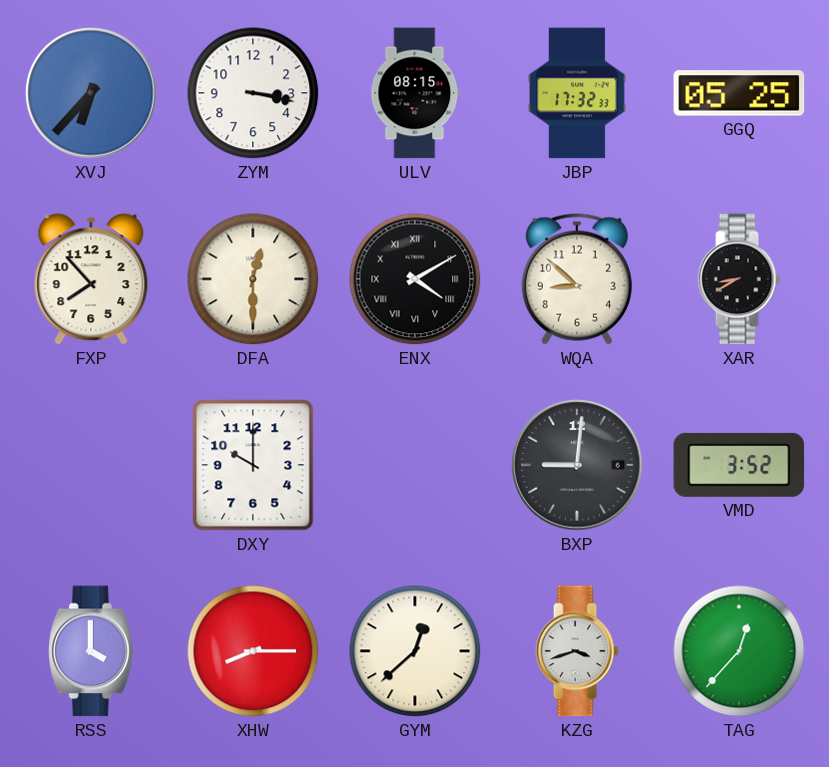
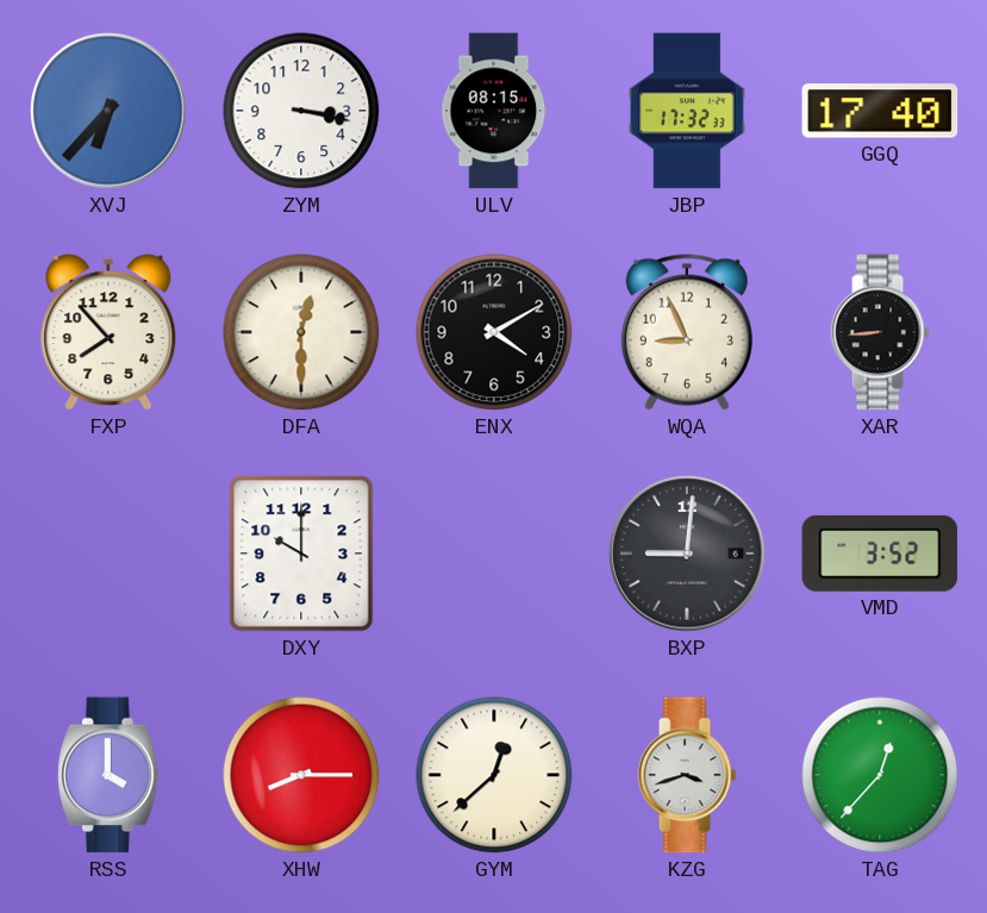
GGQ: 05:25 -> 17:40
ENX numerals: Roman -> Arabic
WQA: 8:52 -> 8:56
XAR: 8:40 -> 8:44
